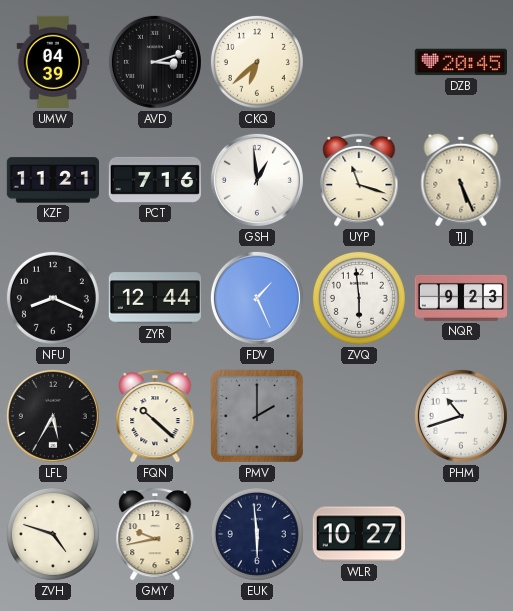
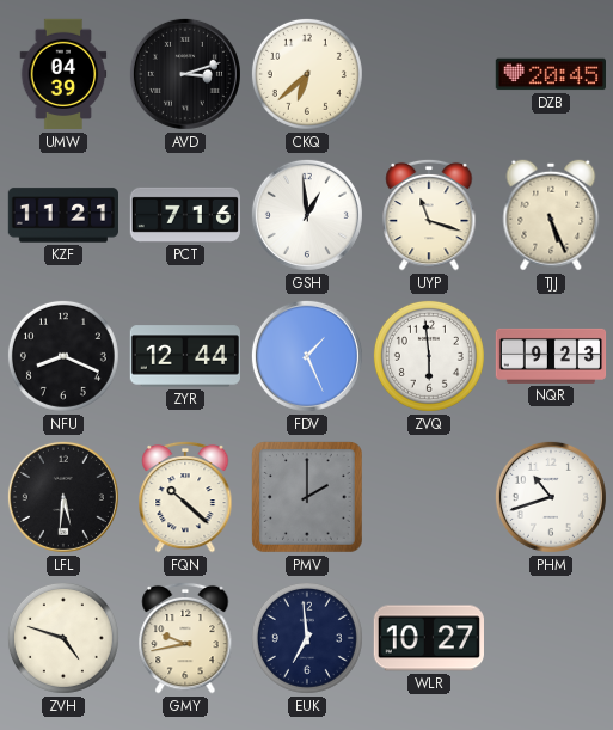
LFL: 5:35 -> 5:31
EUK: 5:59 -> 6:59
